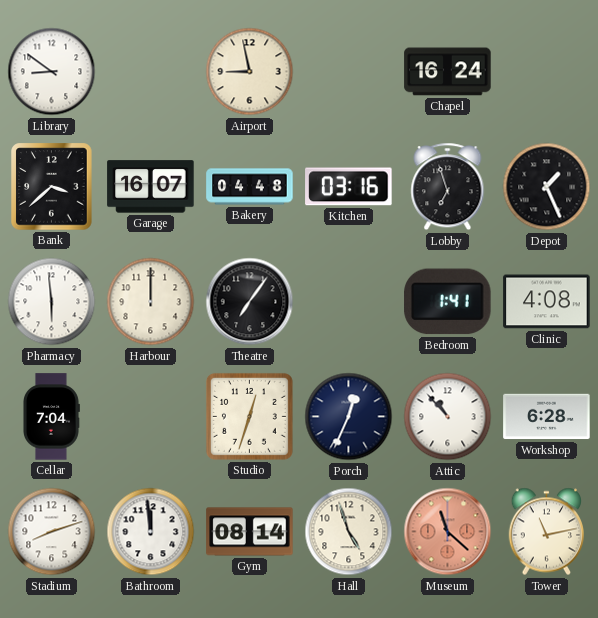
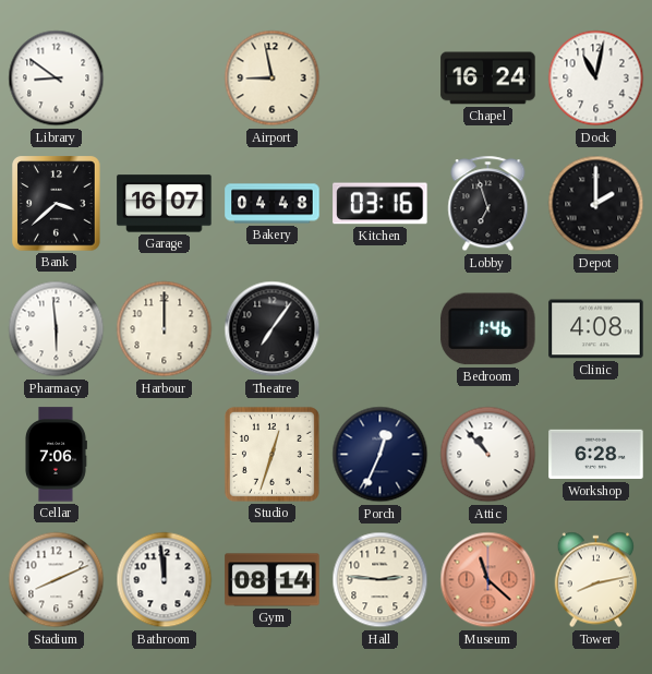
Dock: none -> 11:02
Depot: 1:26 -> 2:00
Bedroom: 1:41 -> 1:46
Cellar: 7:04 -> 7:06
Stadium: 8:12 -> 8:11
Hall: 4:57 -> 2:46
Tower: 11:13 -> 8:13
